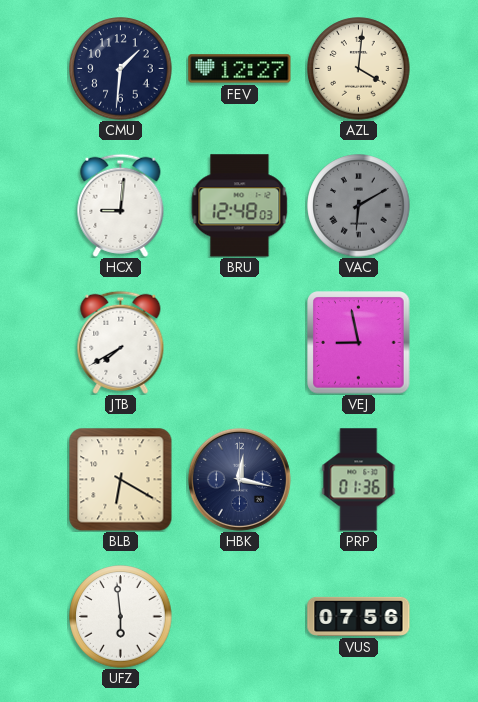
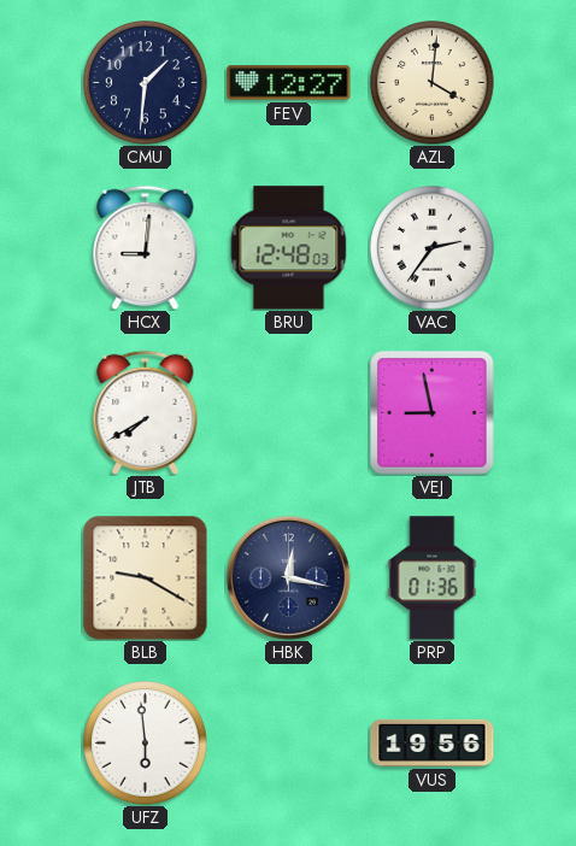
VAC: 6:10 -> 2:36
VAC dial: grey -> white
BLB: 6:20 -> 9:20
VUS: 07:56 -> 19:56
